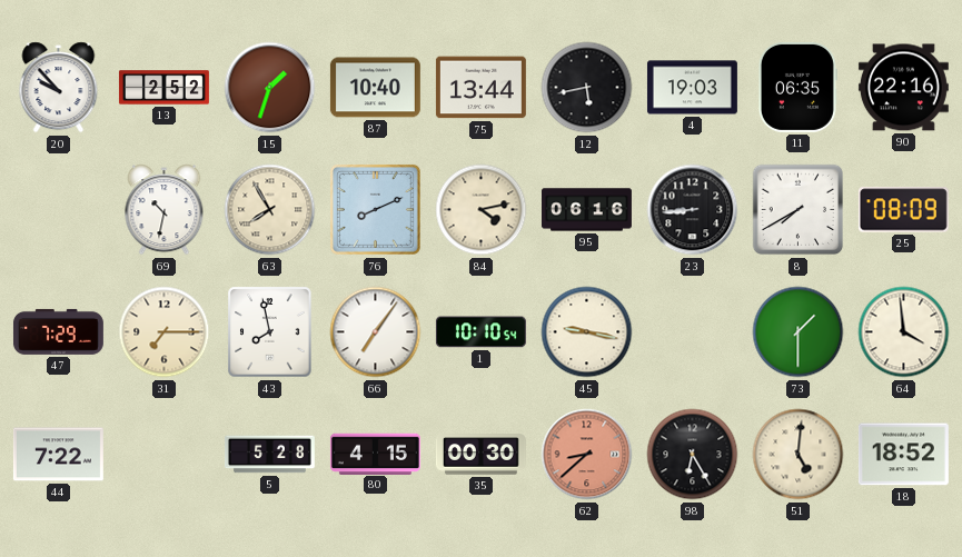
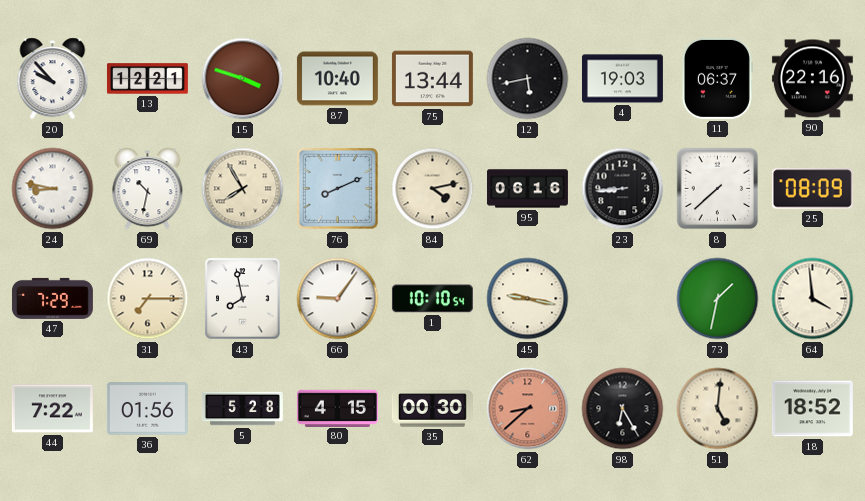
13: 2:52 -> 12:21
15: 1:33 -> 3:48
11: 06:35 -> 06:37
24: none -> 8:47
8: 7:40 -> 7:38
66: 7:06 -> 9:06
73: 1:30 -> 1:32
36: none -> 01:56
